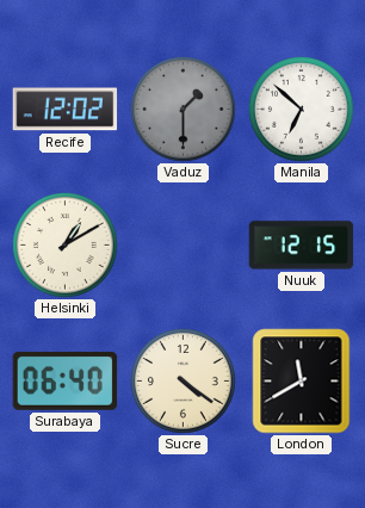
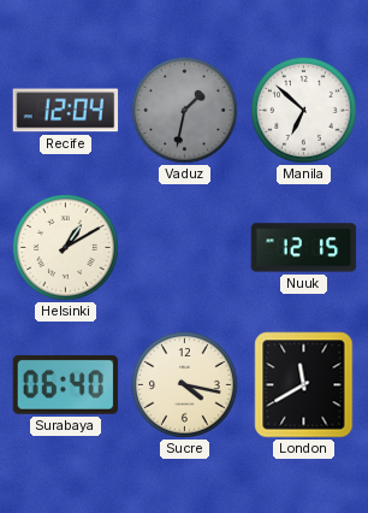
Recife: 12:02 -> 12:04
Vaduz: 1:30 -> 1:32
Sucre: 4:21 -> 4:17
